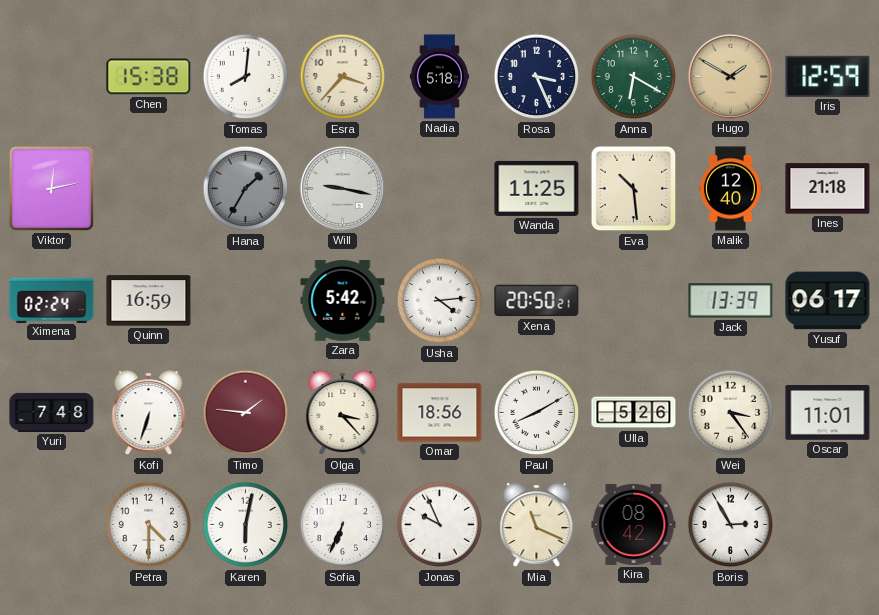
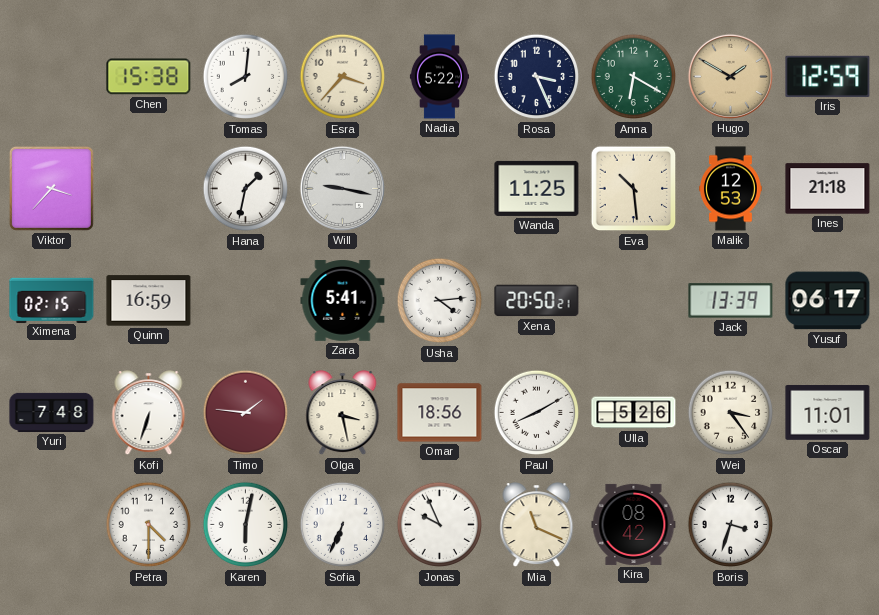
Nadia: 5:18 -> 5:22
Viktor: 12:13 -> 3:37
Hana: 1:35 -> 1:32
Hana dial: grey -> white
Malik: 12:40 -> 12:53
Ximena: 02:24 -> 02:15
Zara: 5:42 -> 5:41
Olga: 3:23 -> 3:28
Boris: 2:55 -> 3:33
